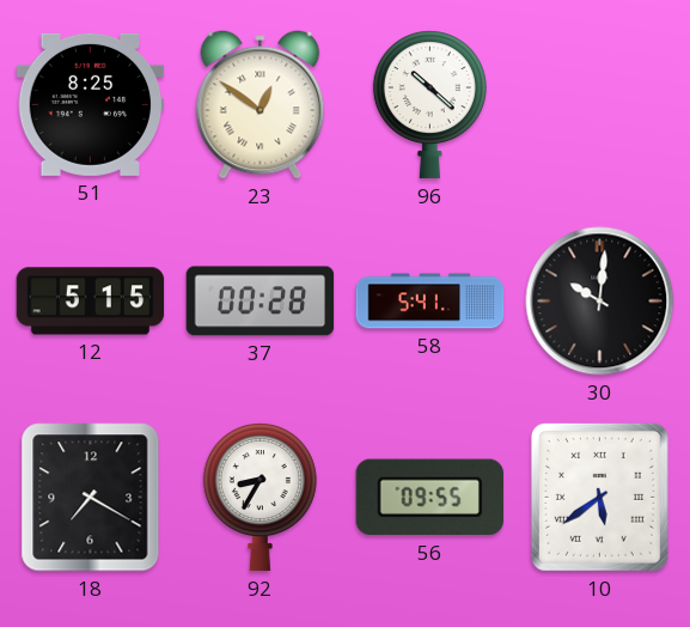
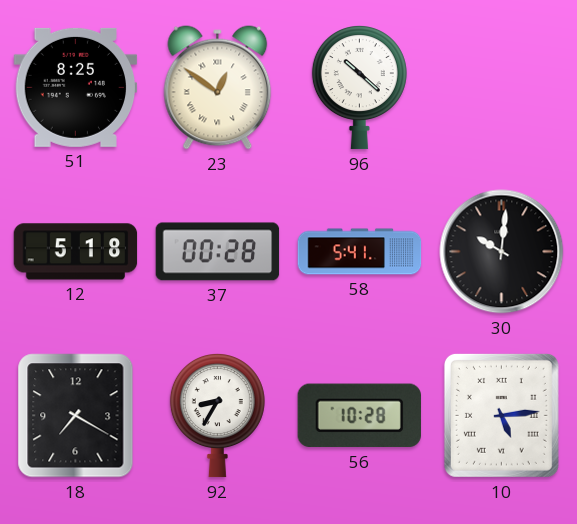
12: 5:15 -> 5:18
56: 09:55 -> 10:28
10: 5:39 -> 5:14
